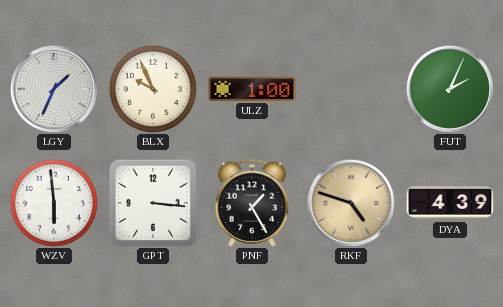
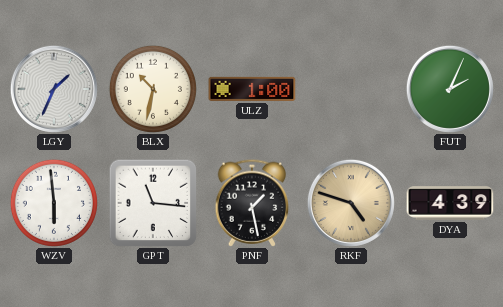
BLX: 9:56 -> 10:32
GPT: 3:16 -> 11:16
PNF: 1:25 -> 1:28
